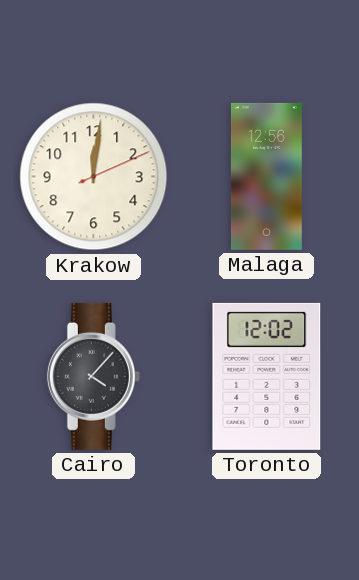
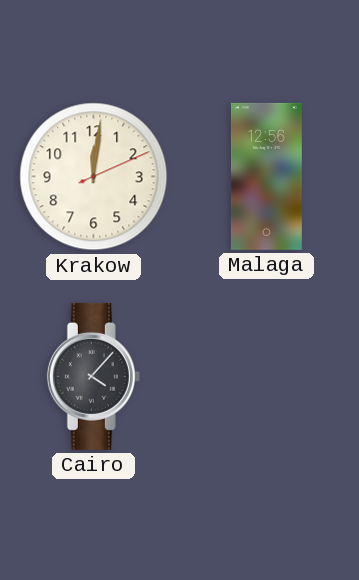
Toronto: 12:02 -> none
